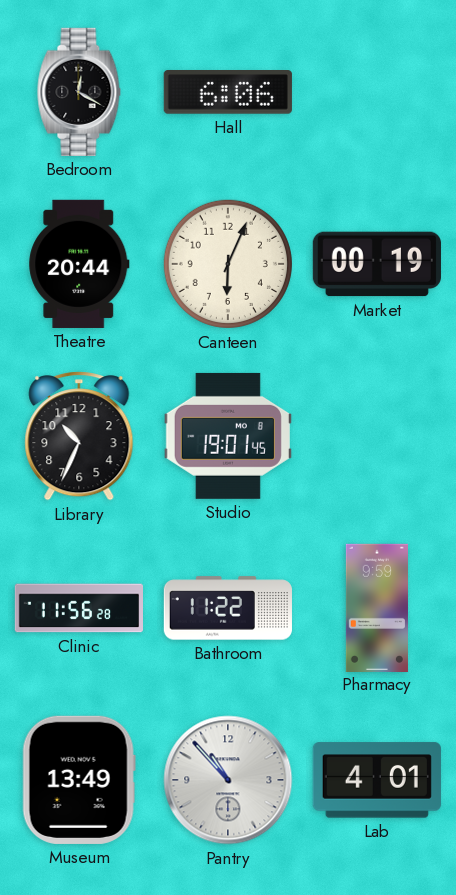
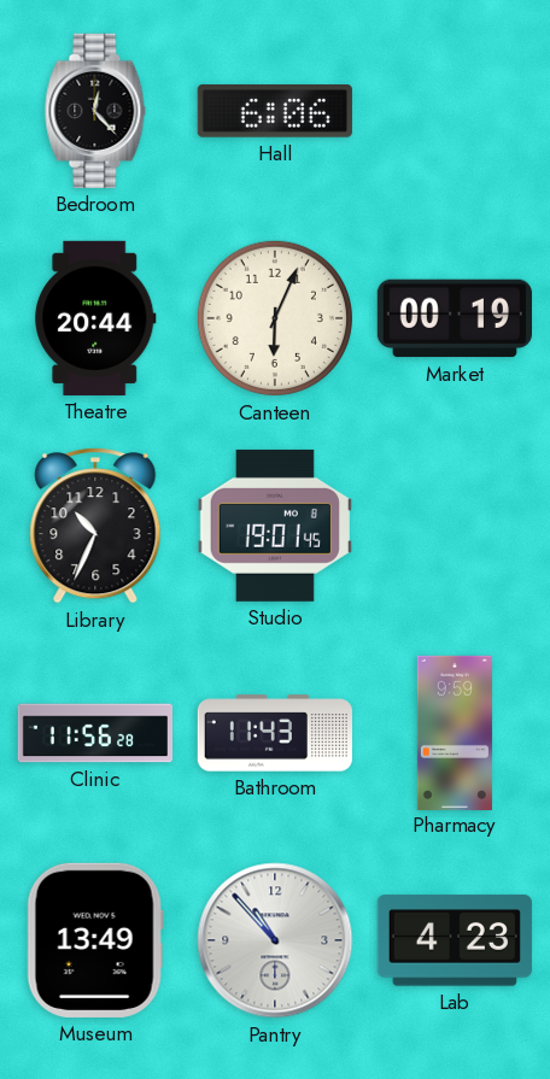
Bedroom: 12:20 -> 12:23
Bathroom: 11:22 -> 11:43
Lab: 4:01 -> 4:23
